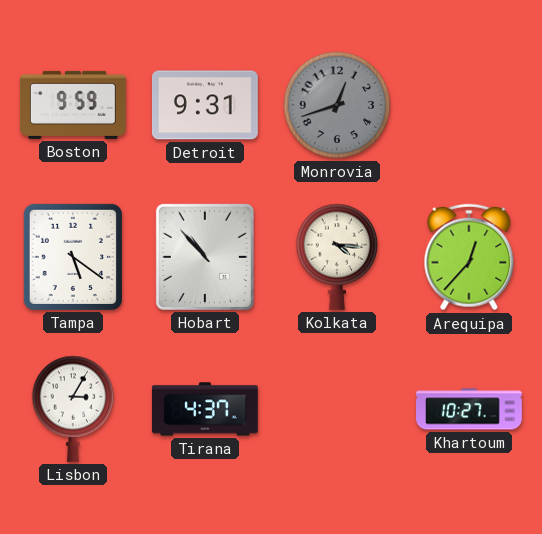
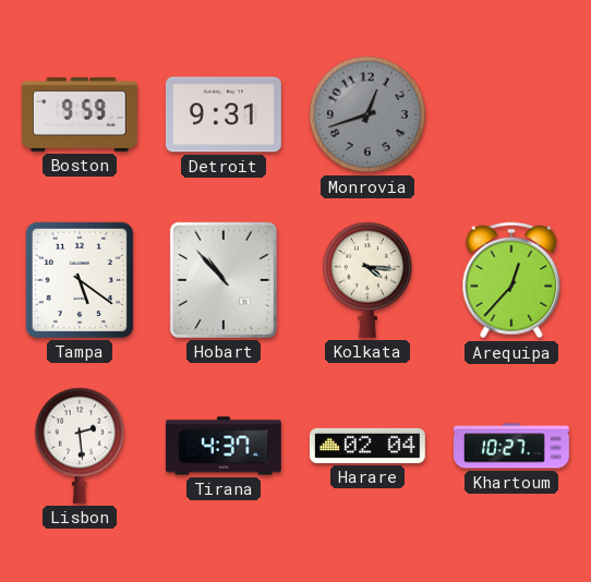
Lisbon: 3:05 -> 2:29
Harare: none -> 02:04
